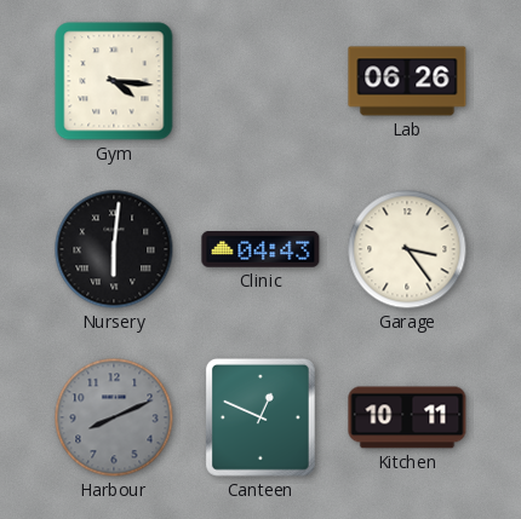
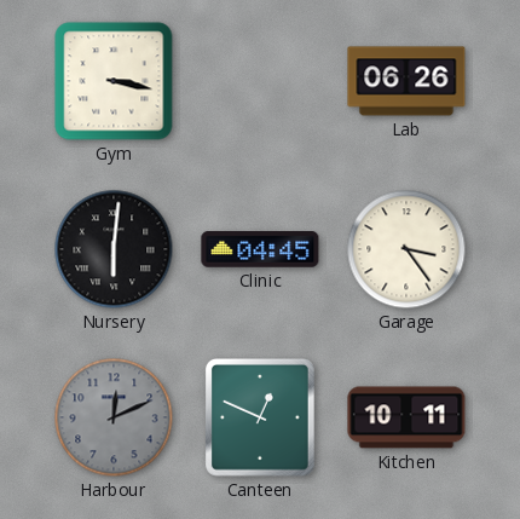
Gym: 4:16 -> 3:17
Clinic: 04:43 -> 04:45
Harbour: 8:11 -> 12:11
